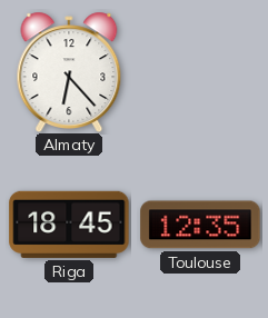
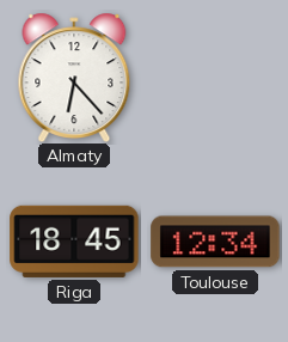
Toulouse: 12:35 -> 12:34
